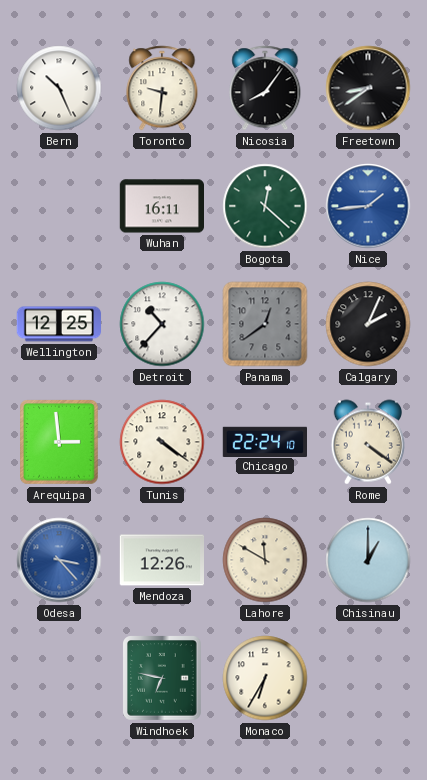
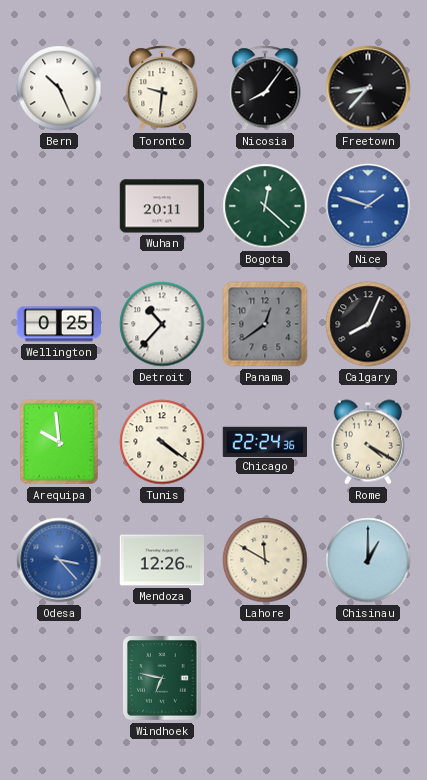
Freetown: 8:39 -> 8:37
Wuhan: 16:11 -> 20:11
Nice: 1:44 -> 1:48
Wellington: 12:25 -> 0:25
Calgary: 2:04 -> 8:04
Arequipa: 2:59 -> 9:59
Chicago: 22:24:10 -> 22:24:36
Rome: 4:21 -> 4:20
Monaco: 6:35 -> none
